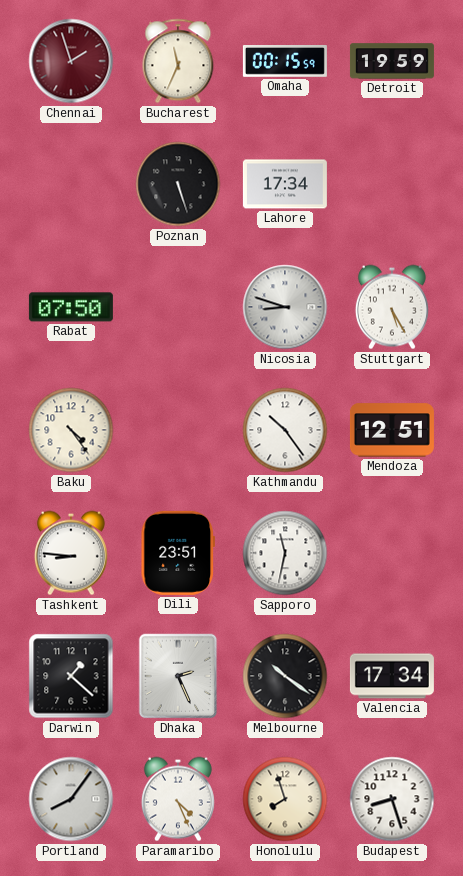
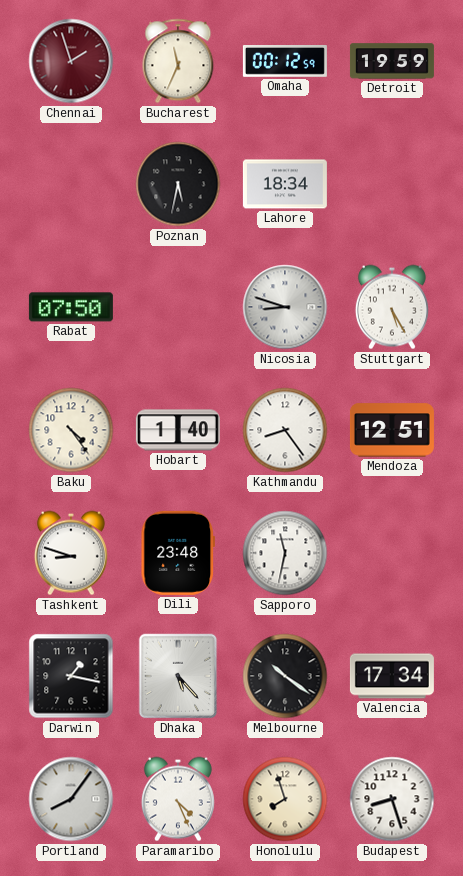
Omaha: 00:15 -> 00:12
Poznan: 5:27 -> 5:32
Lahore: 17:34 -> 18:34
Hobart: none -> 1:40
Kathmandu: 10:24 -> 8:24
Tashkent: 8:46 -> 8:48
Dili: 23:51 -> 23:48
Darwin: 1:22 -> 1:17
Dhaka: 2:26 -> 5:23
